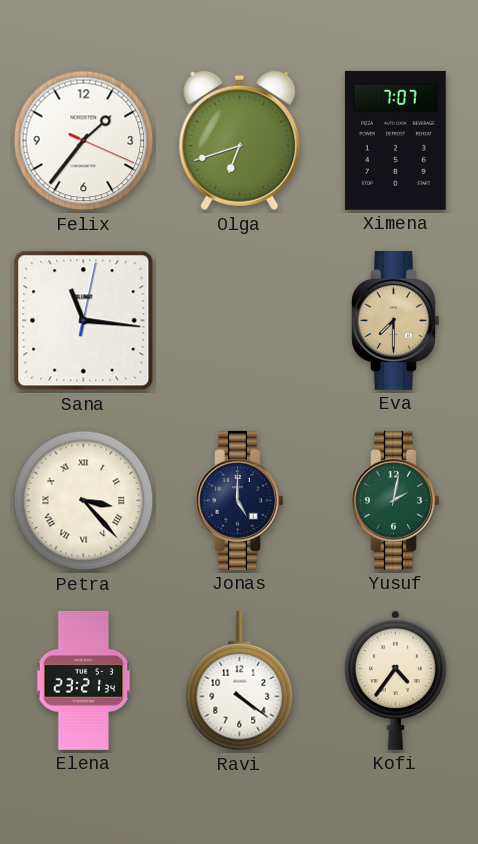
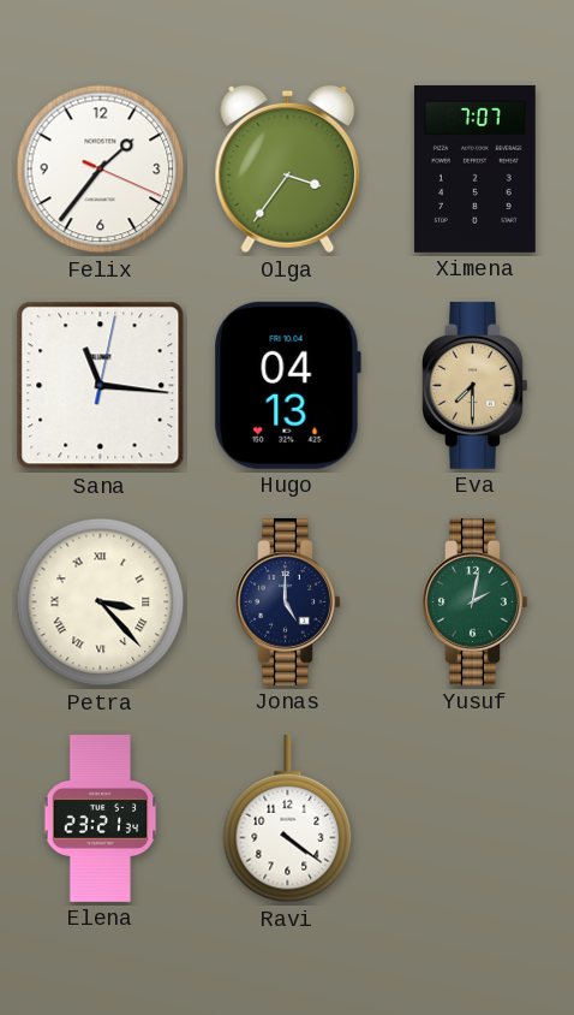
Olga: 6:42 -> 3:36
Hugo: none -> 04:13
Kofi: 4:36 -> none
